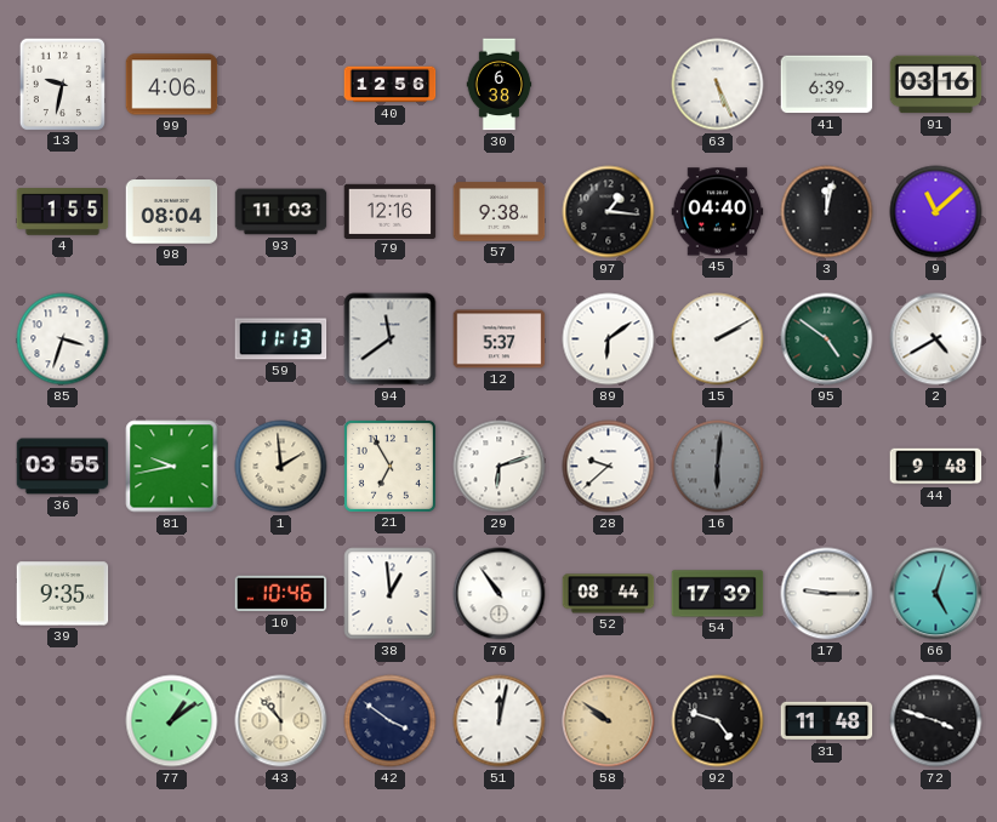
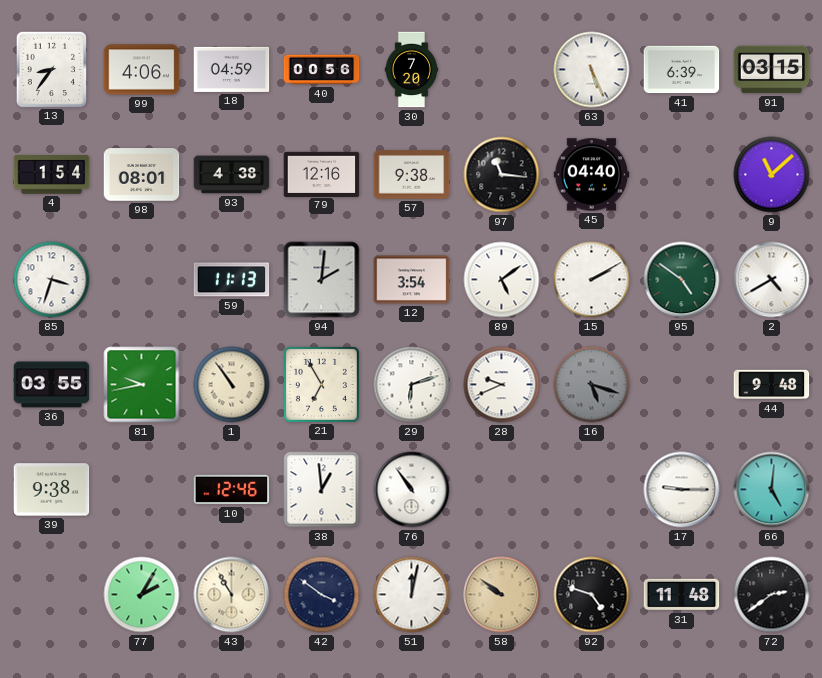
13: 9:32 -> 8:36
18: none -> 04:59
40: 12:56 -> 00:56
30: 6:38 -> 7:20
91: 03:16 -> 03:15
4: 1:55 -> 1:54
98: 08:04 -> 08:01
93: 11:03 -> 4:38
97: 1:16 -> 11:16
3: 12:02 -> none
94: 11:39 -> 2:01
12: 5:37 -> 3:54
89: 6:09 -> 5:09
1: 1:59 -> 10:54
28: 9:38 -> 9:41
16: 6:01 -> 5:18
39: 9:35 -> 9:38
10: 10:46 -> 12:46
52: 08:44 -> none
54: 17:39 -> none
66: 5:03 -> 5:01
77: 1:09 -> 2:05
43: 10:53 -> 10:55
72: 3:48 -> 2:39
